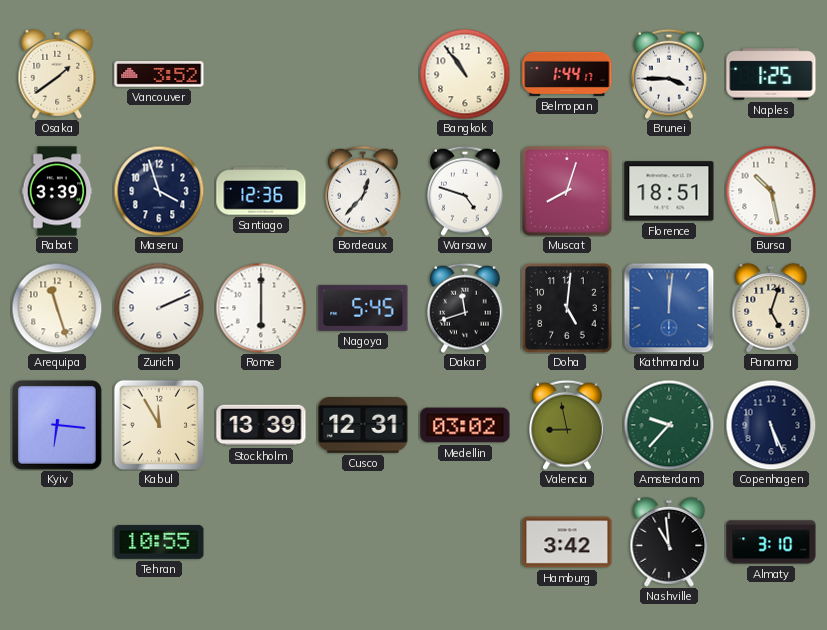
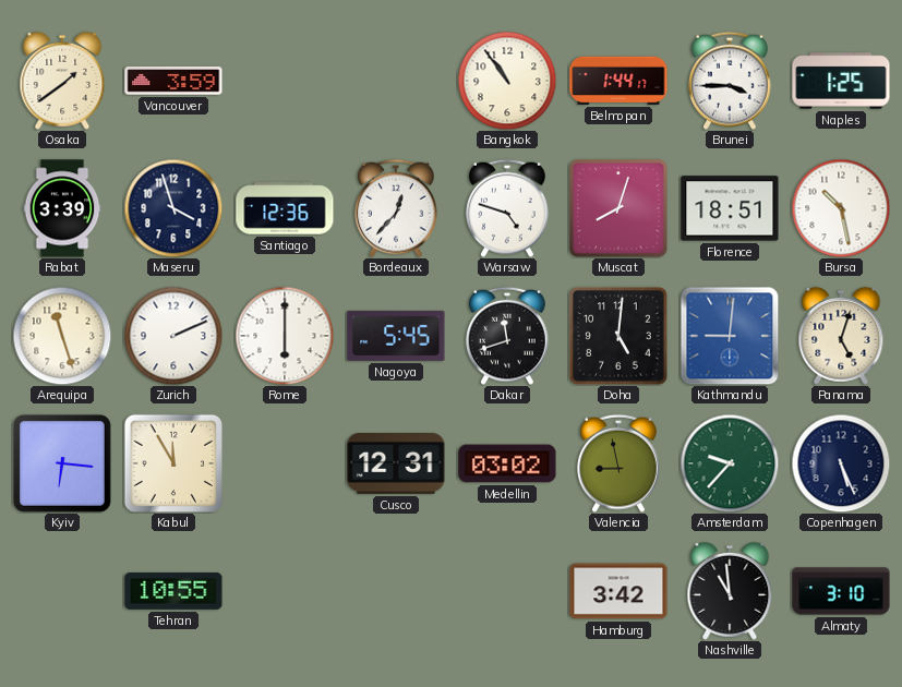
Vancouver: 3:52 -> 3:59
Kathmandu: 12:01 -> 9:01
Stockholm: 13:39 -> none
